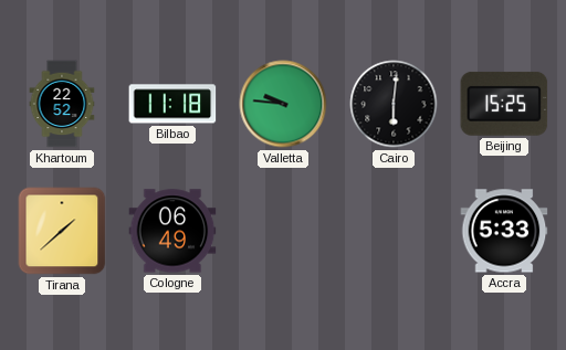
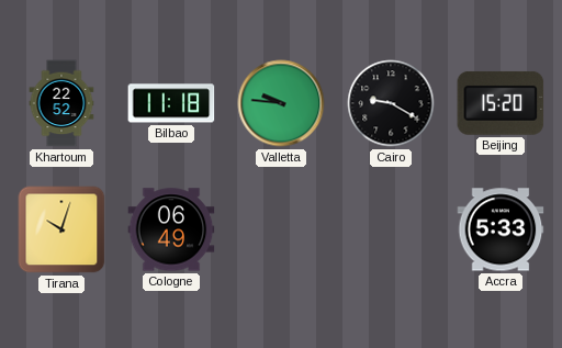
Cairo: 6:01 -> 9:20
Beijing: 15:25 -> 15:20
Tirana: 1:38 -> 10:03
